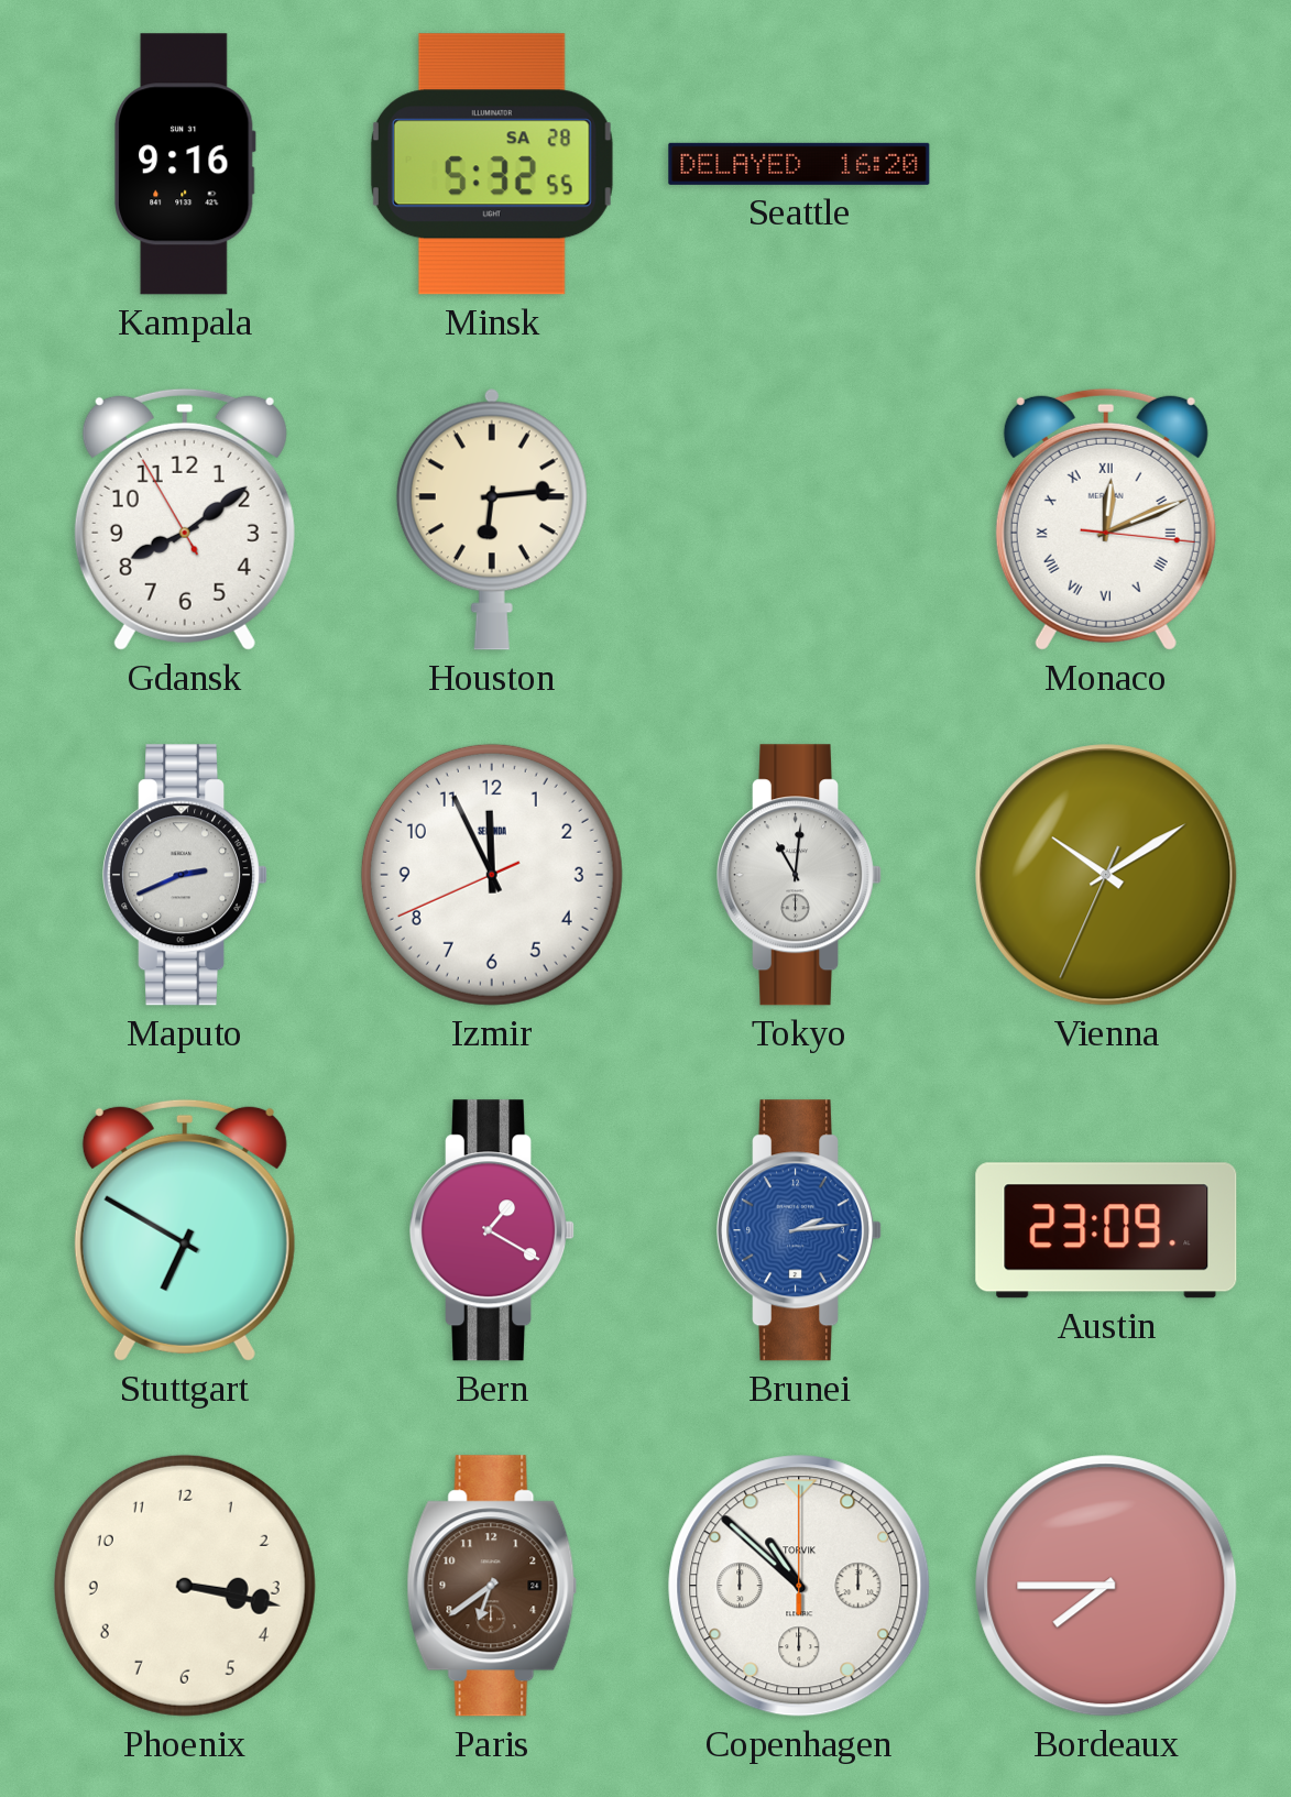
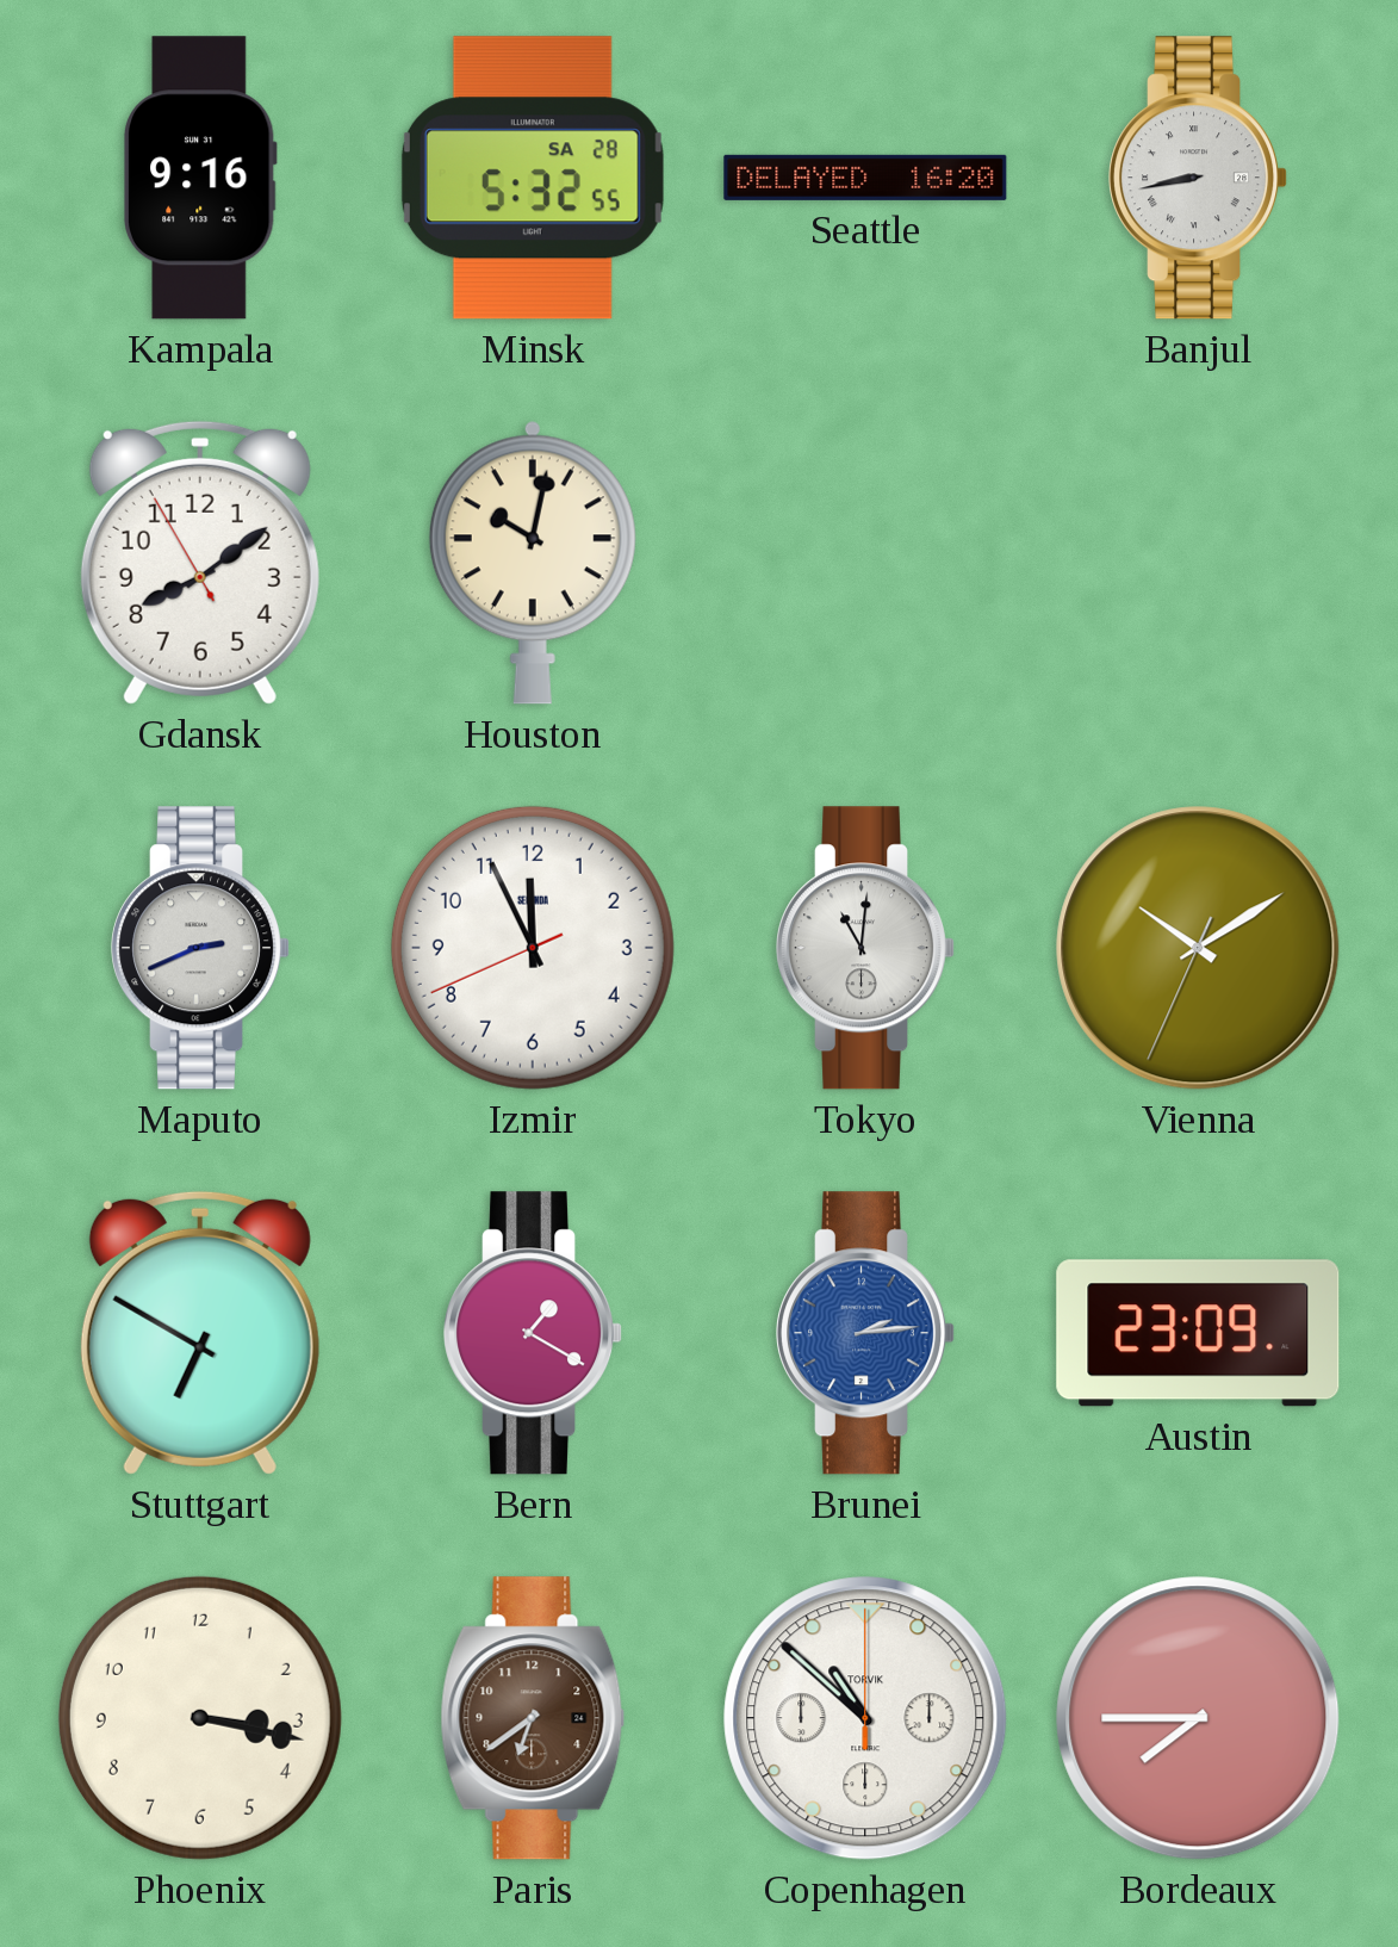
Banjul: none -> 8:43
Houston: 6:14 -> 10:02
Monaco: 12:11 -> none
